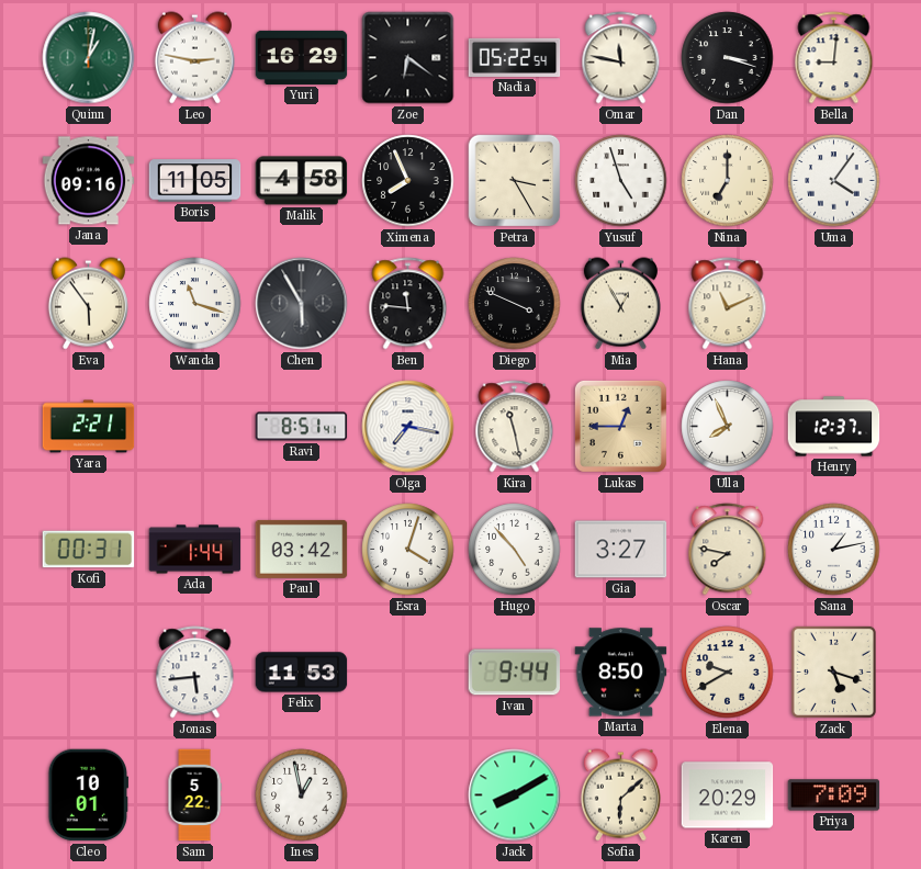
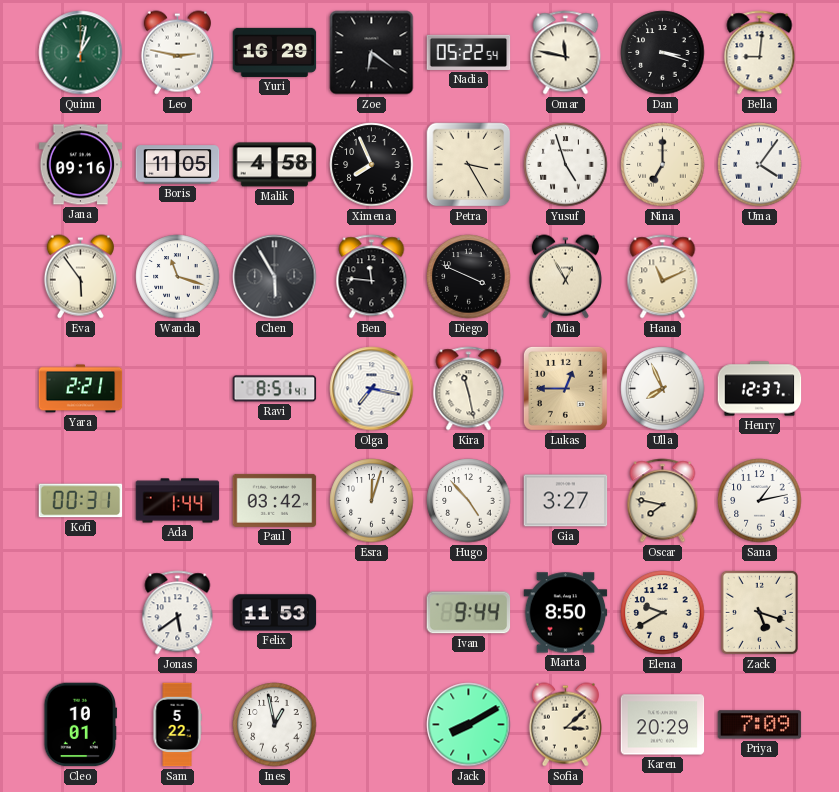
Esra: 4:03 -> 12:03
Jonas: 5:44 -> 5:39
Sofia: 6:08 -> 3:08
